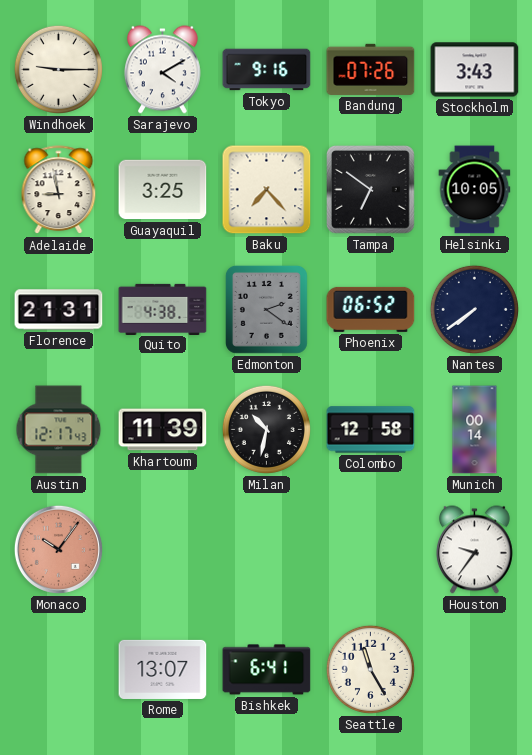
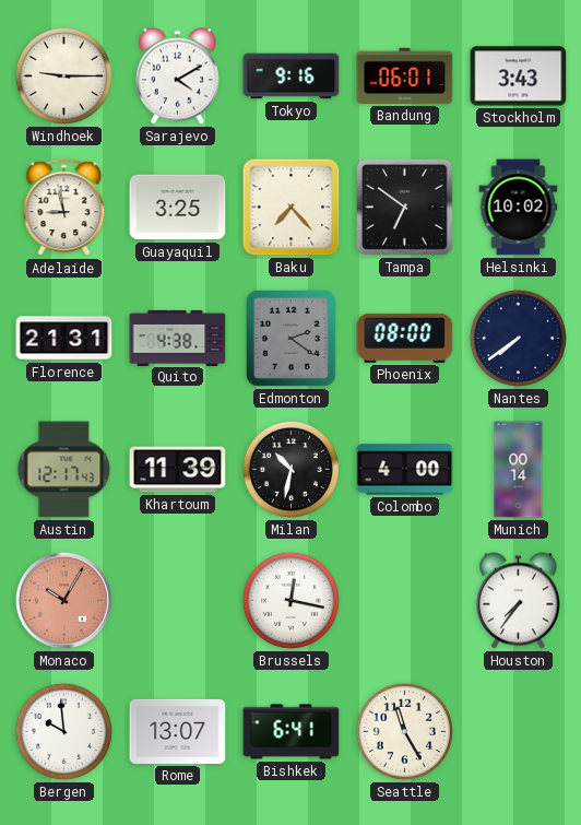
Bandung: 07:26 -> 06:01
Helsinki: 10:05 -> 10:02
Phoenix: 06:52 -> 08:00
Colombo: 12:58 -> 4:00
Monaco: 10:06 -> 10:05
Brussels: none -> 12:17
Houston: 9:36 -> 7:36
Bergen: none -> 9:59
